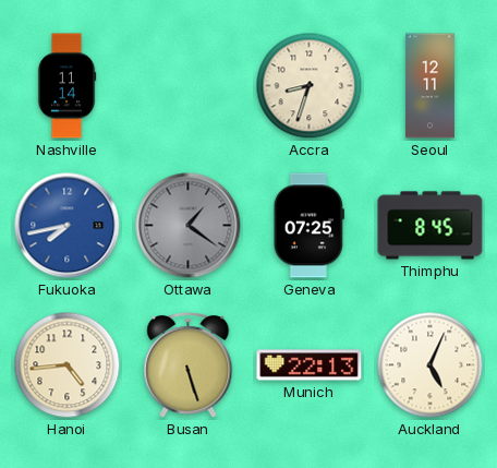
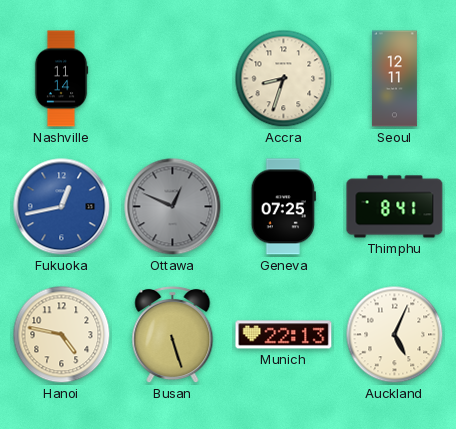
Fukuoka: 7:43 -> 12:43
Ottawa: 1:21 -> 12:49
Thimphu: 8:45 -> 8:41
Hanoi: 4:44 -> 4:47
